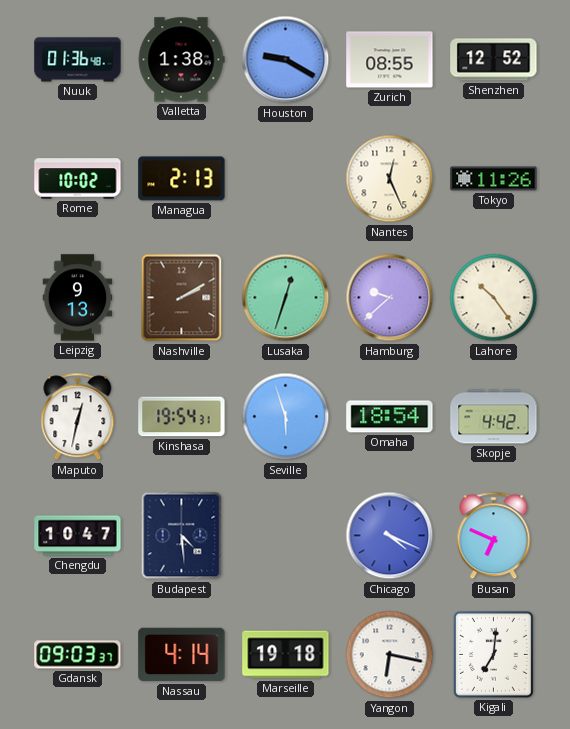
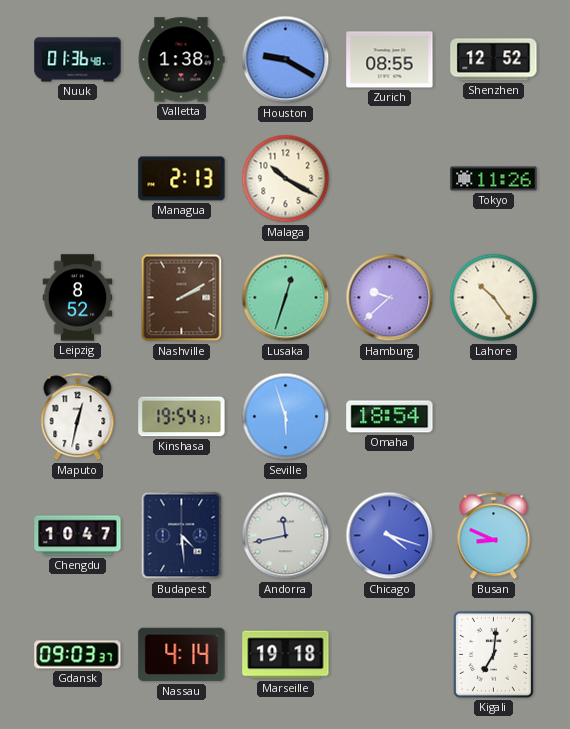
Rome: 10:02 -> none
Malaga: none -> 10:20
Nantes: 12:26 -> none
Leipzig: 9:13 -> 8:52
Skopje: 4:42 -> none
Andorra: none -> 11:43
Chicago: 4:19 -> 4:18
Busan: 6:49 -> 8:49
Yangon: 6:17 -> none
